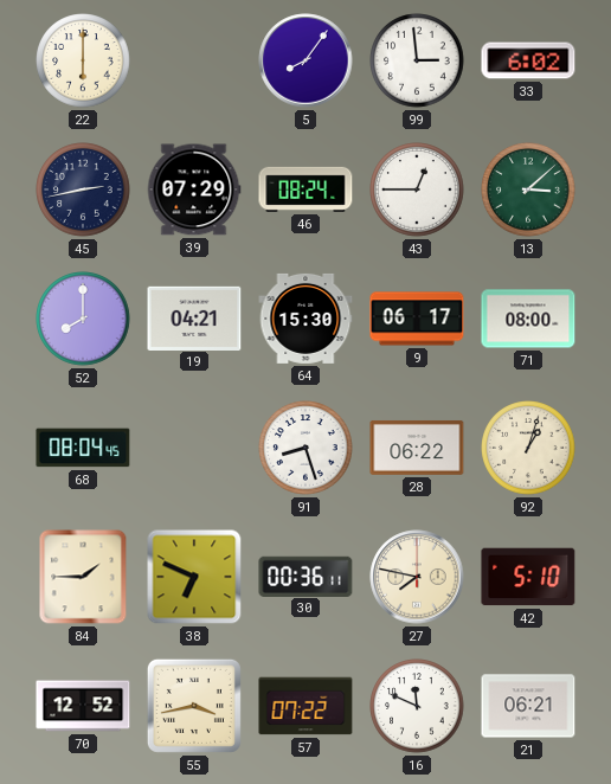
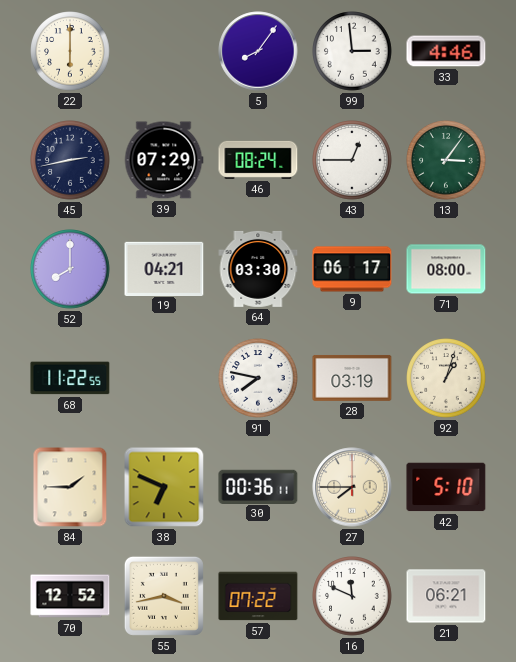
33: 6:02 -> 4:46
13: 3:08 -> 3:06
64: 15:30 -> 03:30
68: 08:04 -> 11:22
91: 8:27 -> 7:47
28: 06:22 -> 03:19
27: 7:47 -> 7:45
